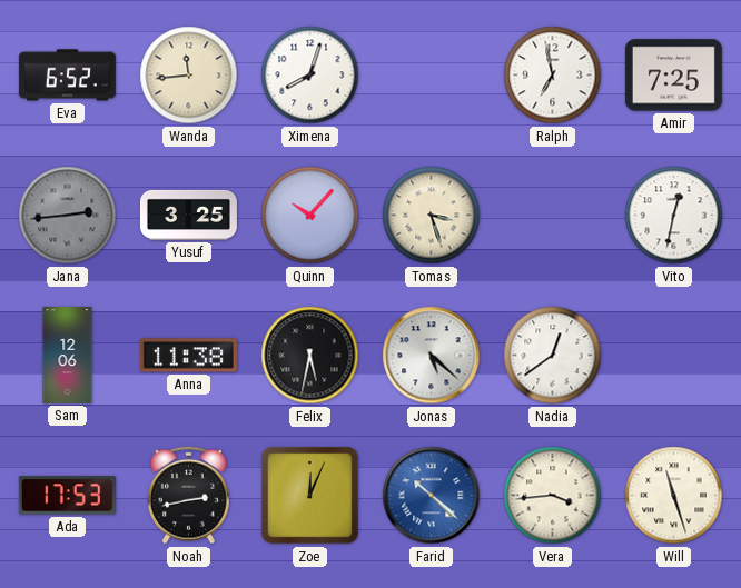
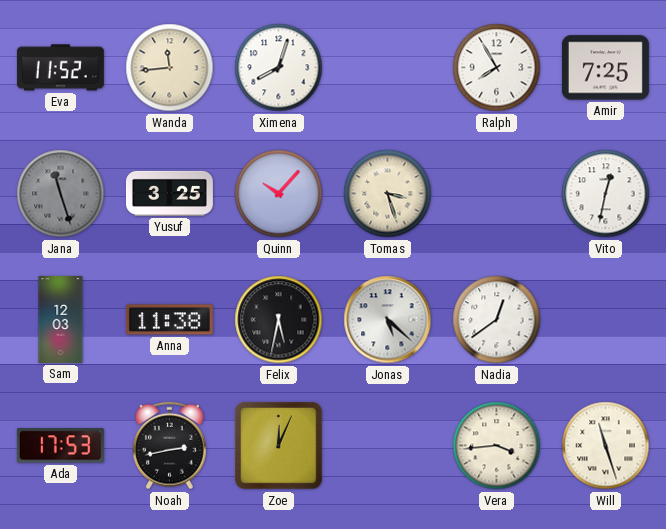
Eva: 6:52 -> 11:52
Ralph: 6:58 -> 7:55
Jana: 2:44 -> 11:27
Sam: 12:06 -> 12:03
Farid: 10:22 -> none
